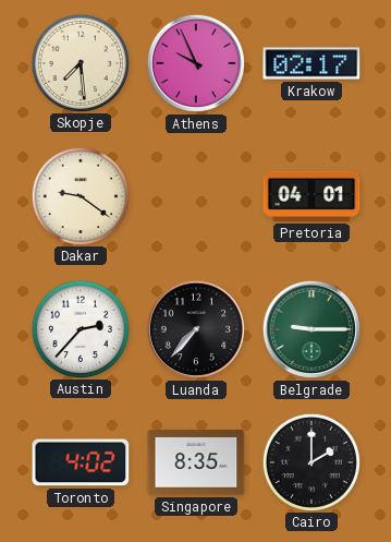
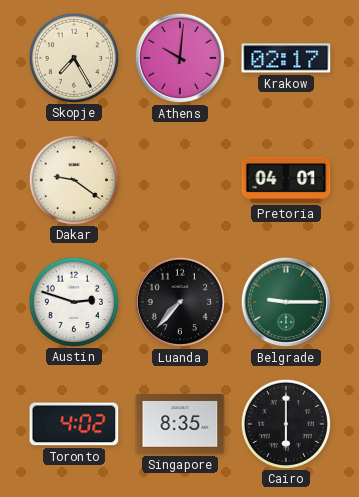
Skopje: 7:29 -> 7:25
Athens: 9:56 -> 10:01
Austin: 2:37 -> 2:48
Cairo: 2:00 -> 6:00
